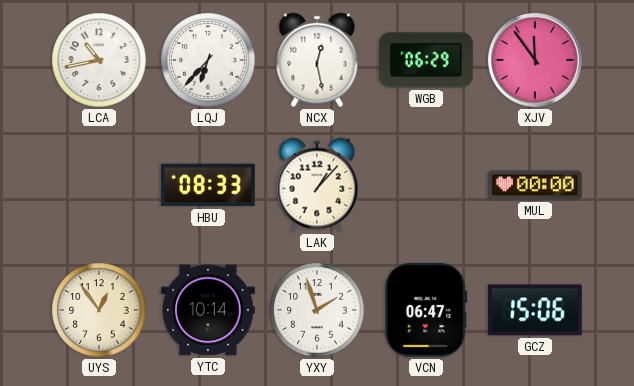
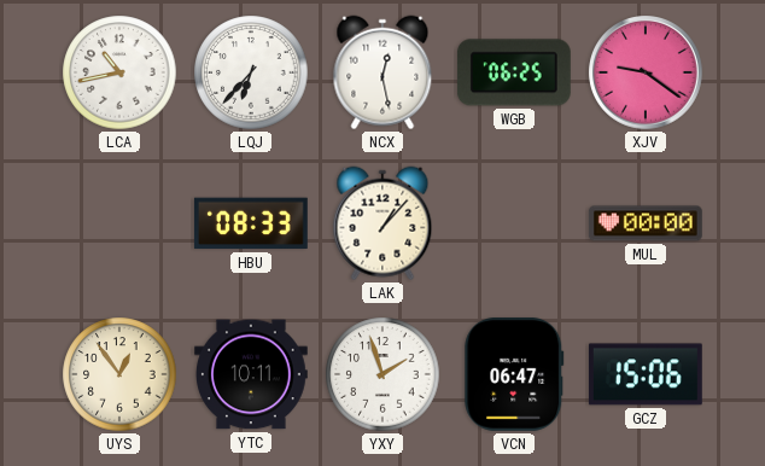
WGB: 06:29 -> 06:25
XJV: 11:54 -> 9:21
YTC: 10:14 -> 10:11
